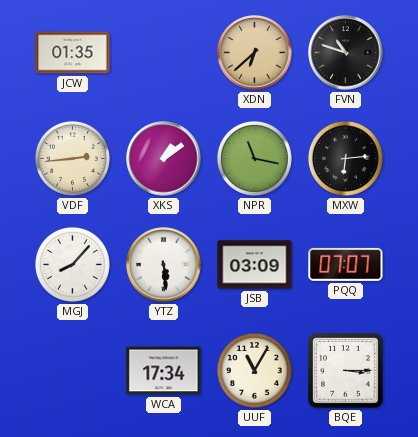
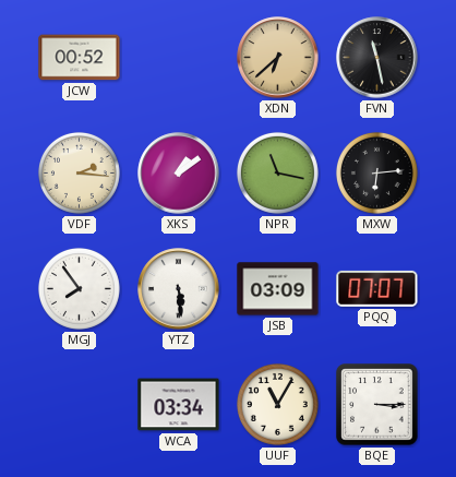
JCW: 01:35 -> 00:52
FVN: 10:48 -> 11:28
VDF: 2:44 -> 2:16
MGJ: 8:07 -> 7:54
WCA: 17:34 -> 03:34
